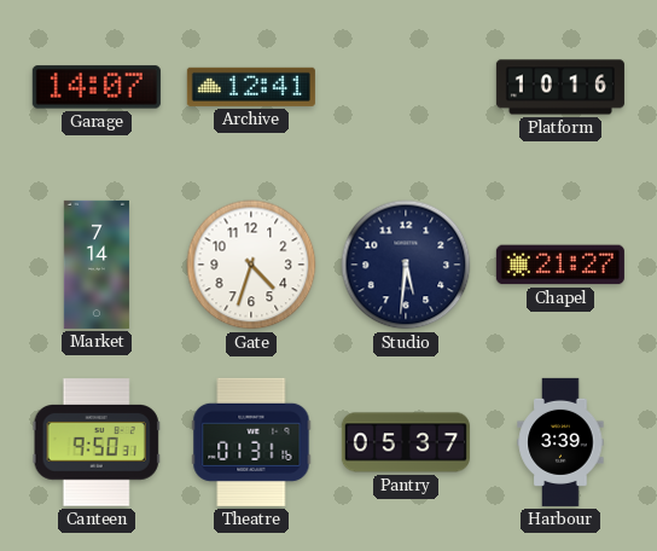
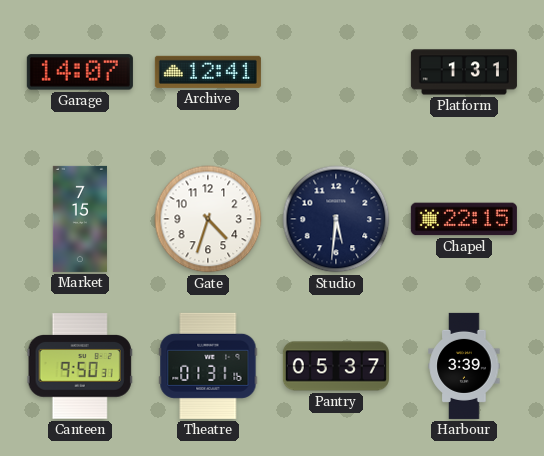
Platform: 10:16 -> 1:31
Market: 7:14 -> 7:15
Chapel: 21:27 -> 22:15
